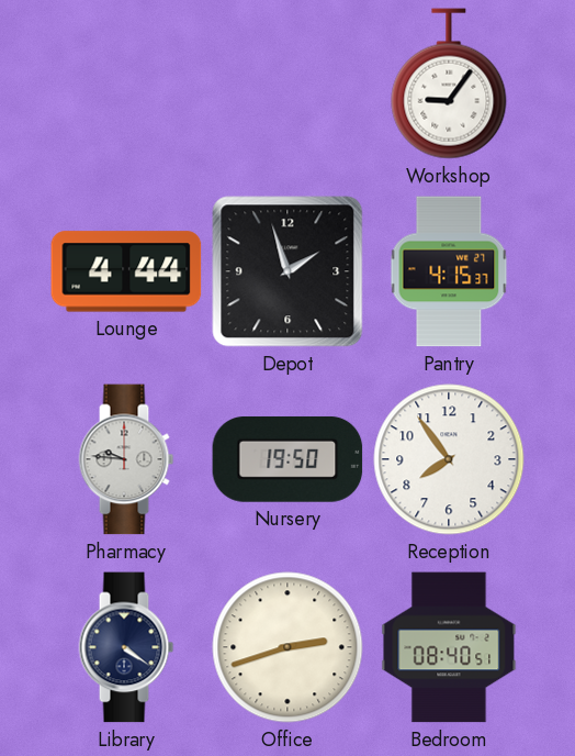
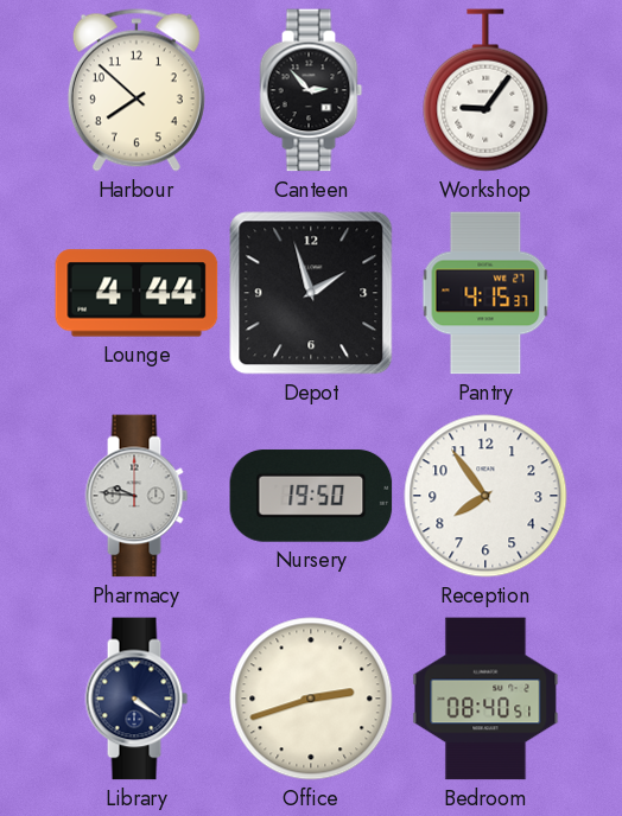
Harbour: none -> 7:52
Canteen: none -> 2:53
